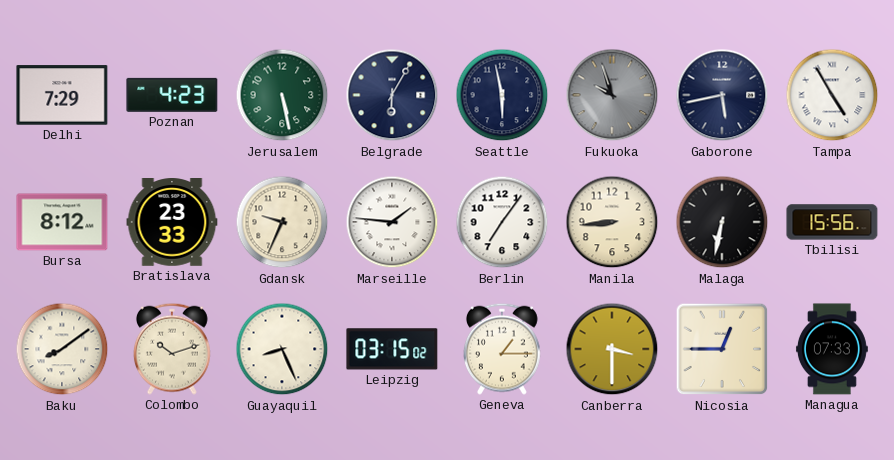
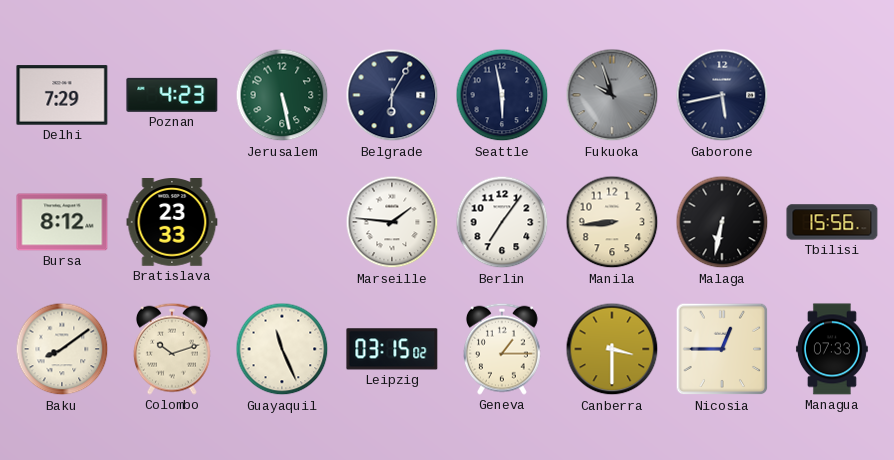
Tampa: 4:55 -> none
Gdansk: 9:34 -> none
Guayaquil: 8:26 -> 11:26
